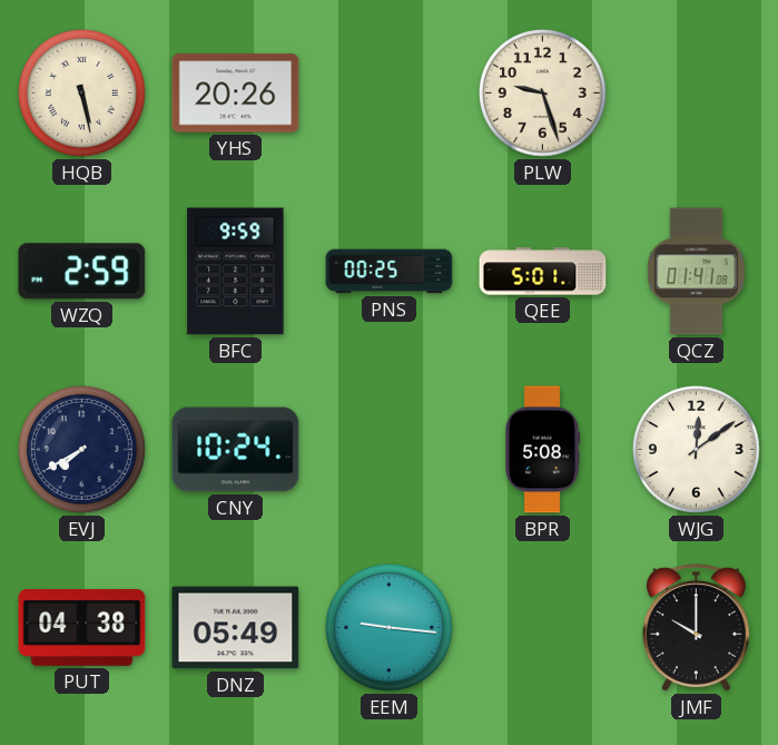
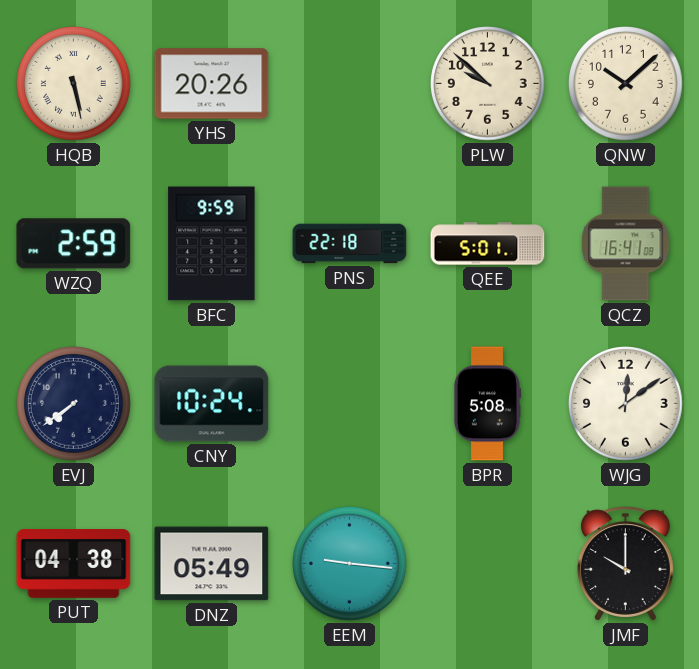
PLW: 9:27 -> 9:52
QNW: none -> 10:08
PNS: 00:25 -> 22:18
QCZ: 01:41 -> 16:41
EVJ: 7:40 -> 7:39
